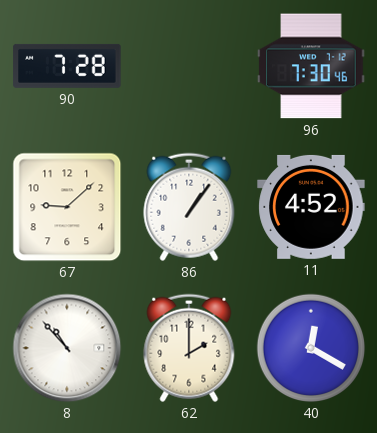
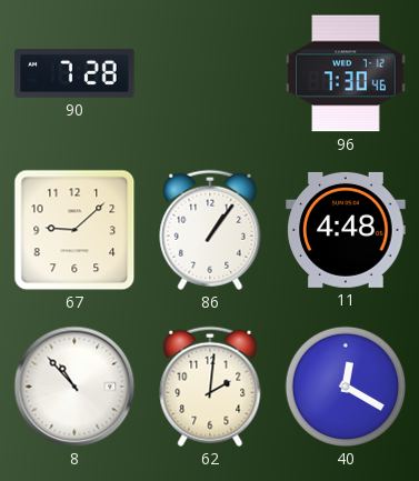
11: 4:52 -> 4:48
62: 2:00 -> 2:01
